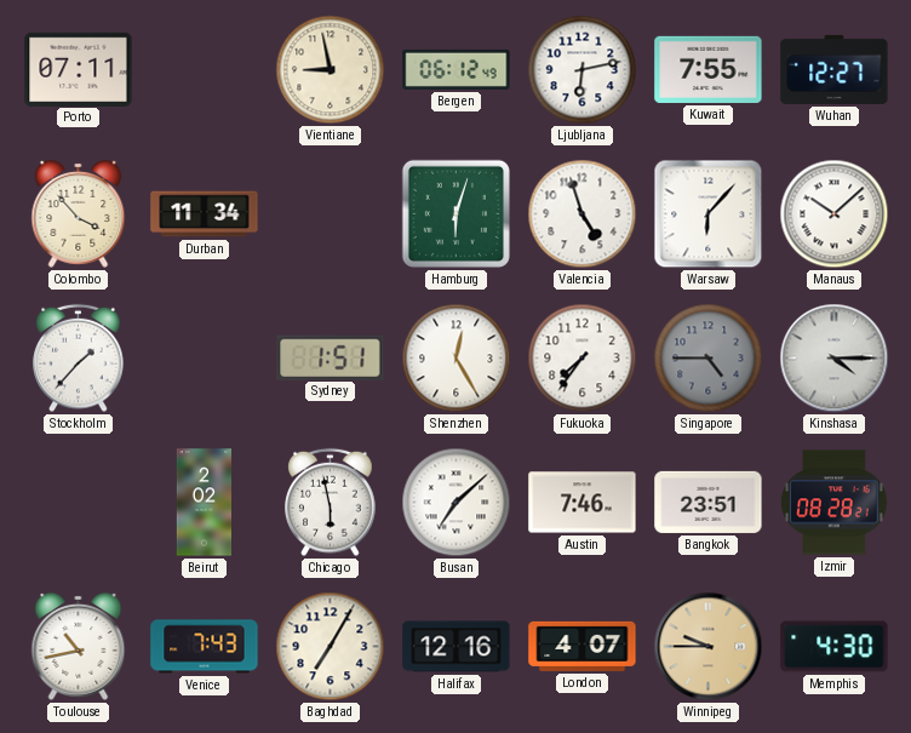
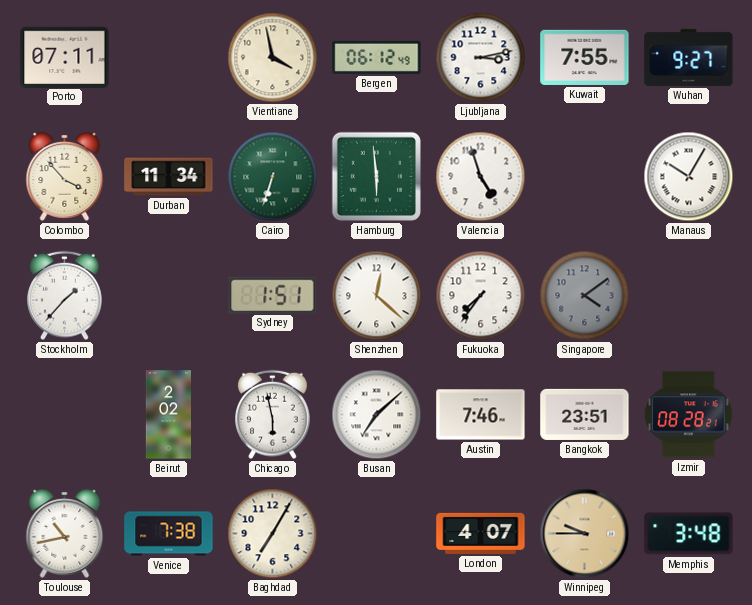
Vientiane: 8:58 -> 3:58
Ljubljana: 6:13 -> 3:13
Wuhan: 12:27 -> 9:27
Cairo: none -> 6:33
Hamburg: 6:03 -> 5:59
Warsaw: 6:07 -> none
Manaus: 10:08 -> 10:05
Shenzhen: 12:25 -> 12:22
Singapore: 4:45 -> 4:09
Kinshasa: 4:15 -> none
Venice: 7:43 -> 7:38
Halifax: 12:16 -> none
Memphis: 4:30 -> 3:48
